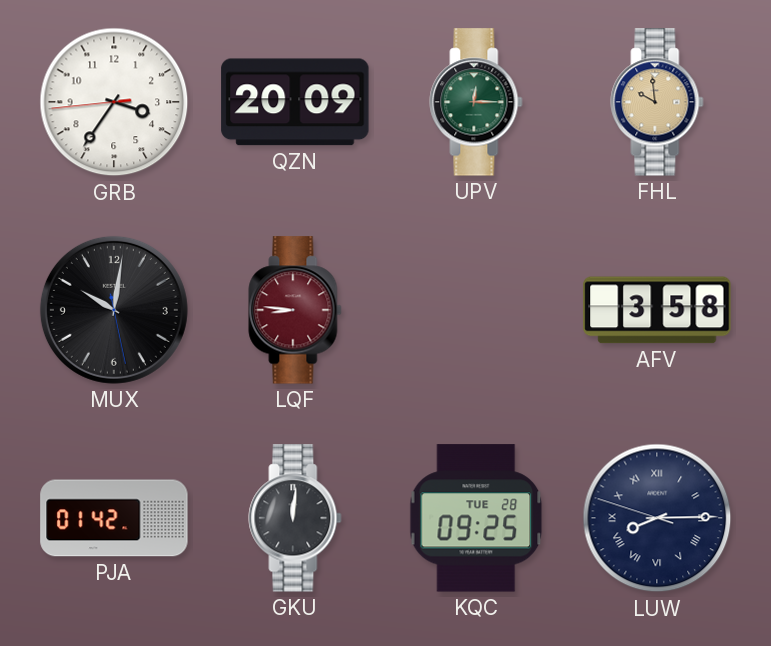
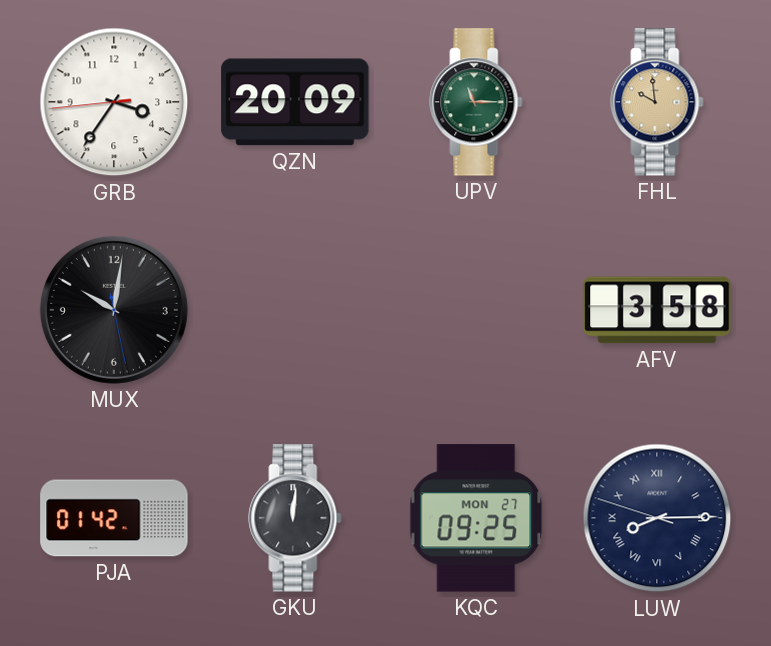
UPV: 12:15 -> 11:15
LQF: 8:46 -> none
KQC date: TUE 28 -> MON 27
